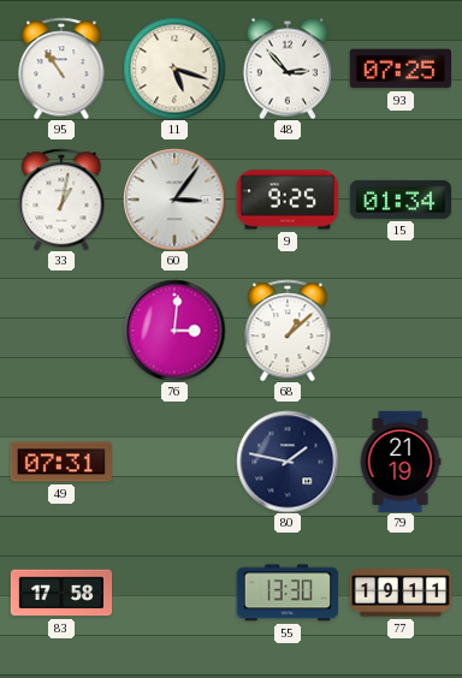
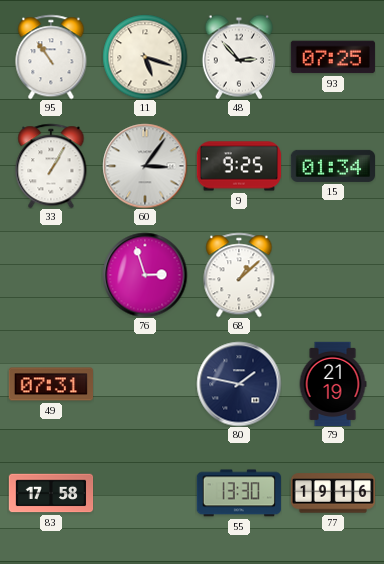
33: 1:02 -> 1:05
76: 3:01 -> 2:57
77: 19:11 -> 19:16
